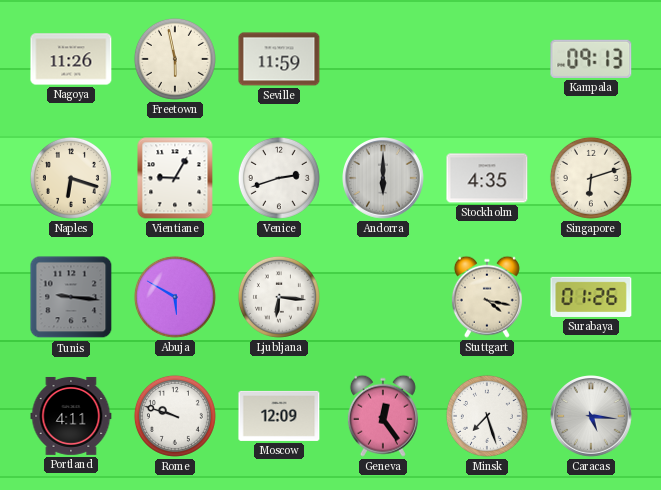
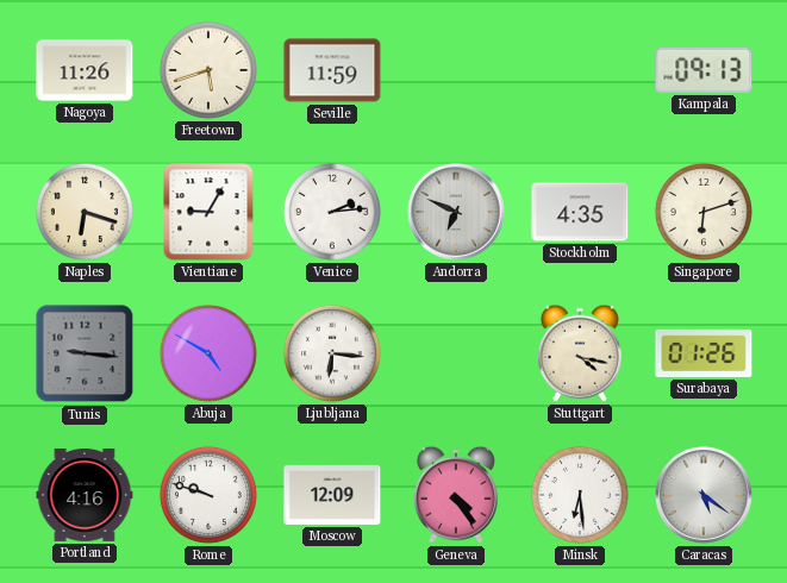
Freetown: 5:58 -> 5:42
Venice: 2:42 -> 2:14
Andorra: 6:00 -> 6:49
Abuja: 5:50 -> 4:50
Portland: 4:11 -> 4:16
Geneva: 12:24 -> 4:24
Minsk: 7:27 -> 6:29
Caracas: 5:16 -> 5:21
